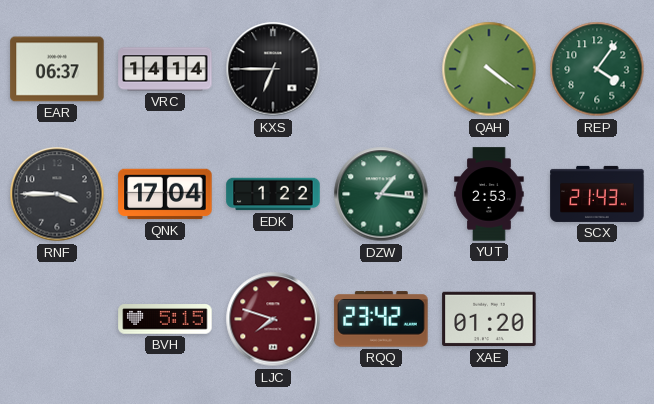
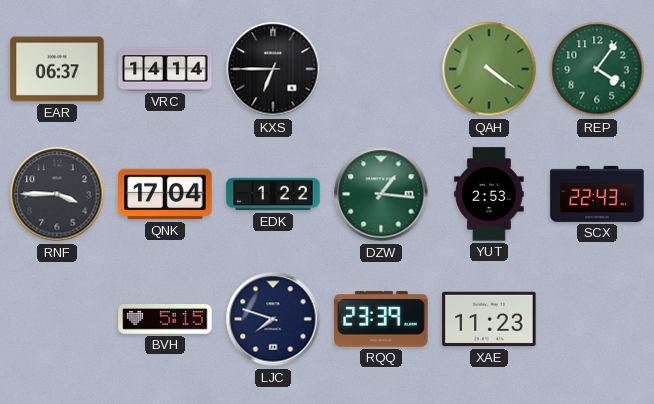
SCX: 21:43 -> 22:43
LJC dial: burgundy -> navy
RQQ: 23:42 -> 23:39
XAE: 01:20 -> 11:23
